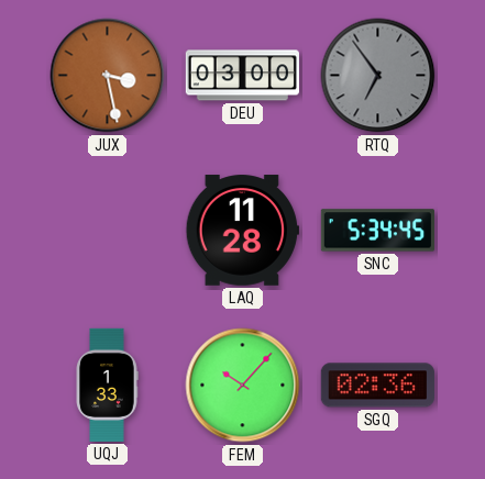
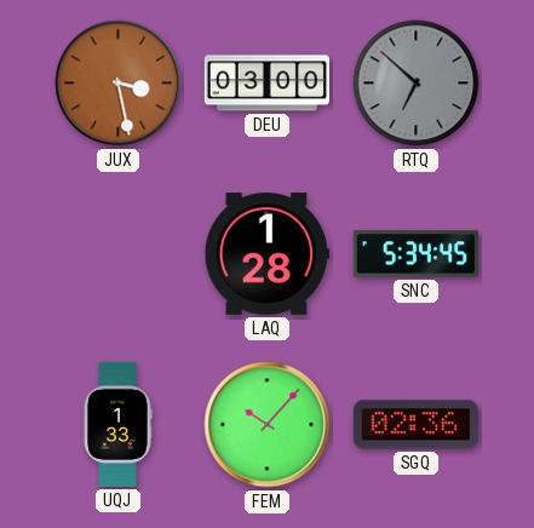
RTQ: 6:54 -> 6:52
LAQ: 11:28 -> 1:28
